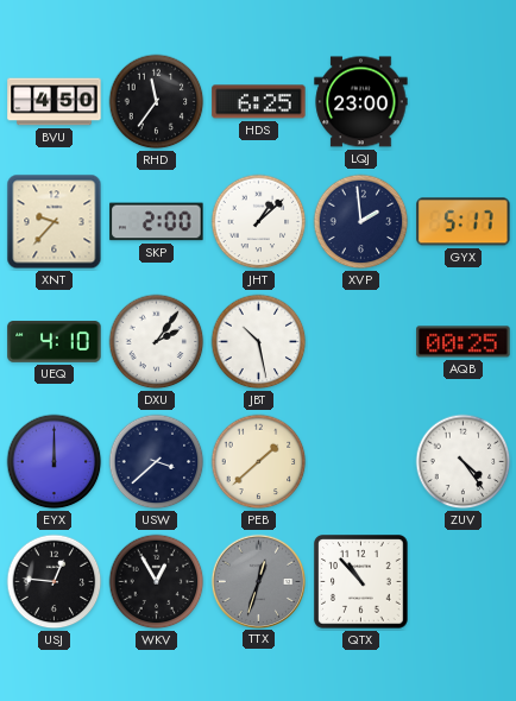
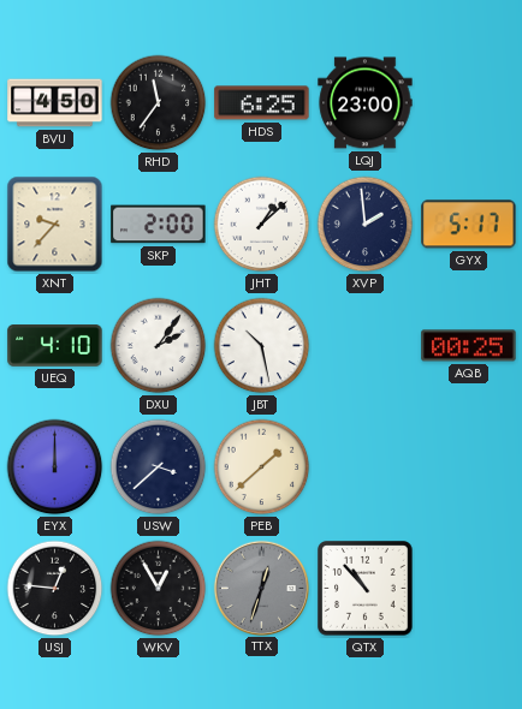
ZUV: 4:24 -> none
